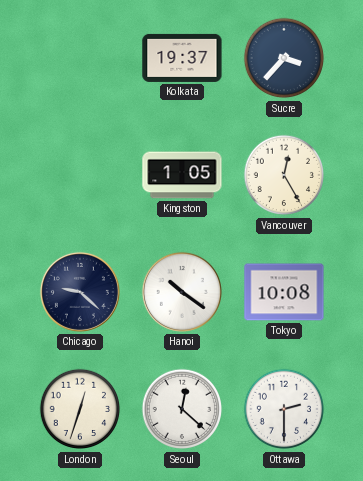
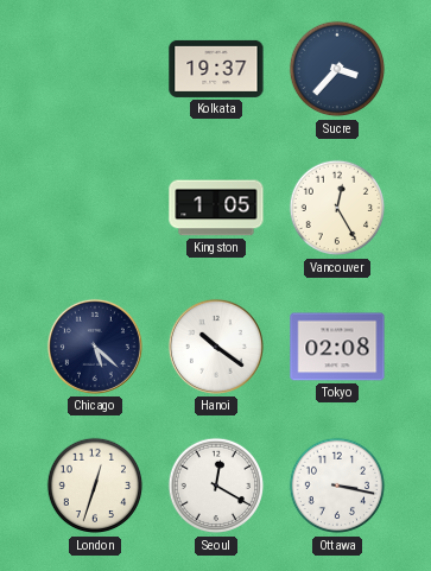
Chicago: 9:22 -> 5:22
Tokyo: 10:08 -> 02:08
Seoul: 12:22 -> 12:20
Ottawa: 2:30 -> 3:17
